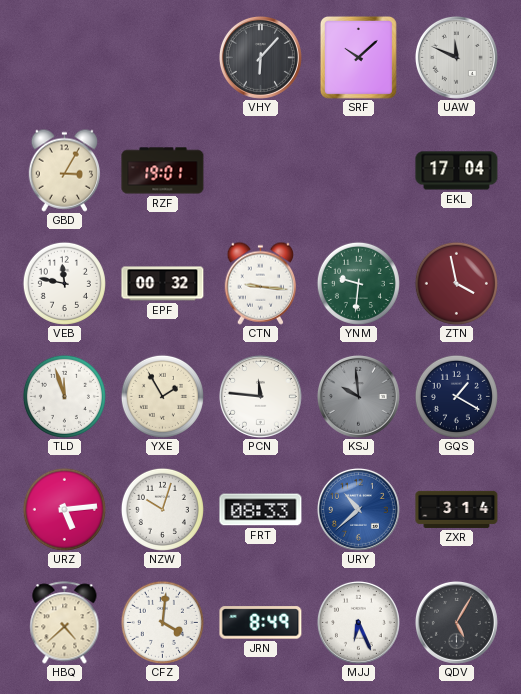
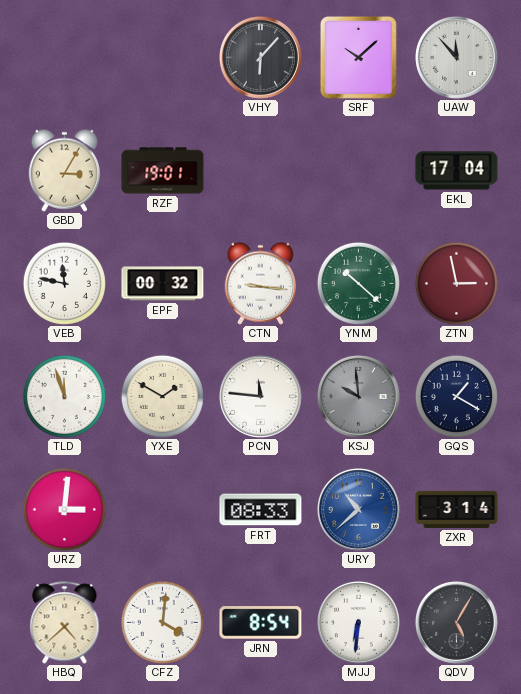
UAW: 11:49 -> 11:53
YNM: 9:31 -> 10:22
ZTN: 3:58 -> 2:58
YXE: 1:55 -> 1:50
URZ: 5:14 -> 3:01
NZW: 10:03 -> none
JRN: 8:49 -> 8:54
MJJ: 6:26 -> 6:31
